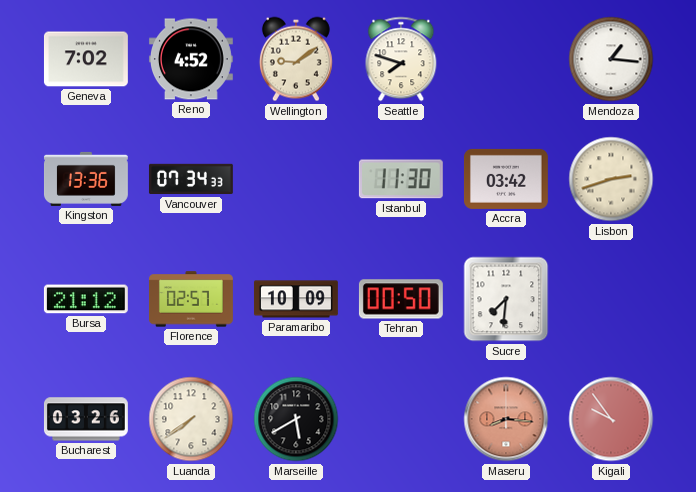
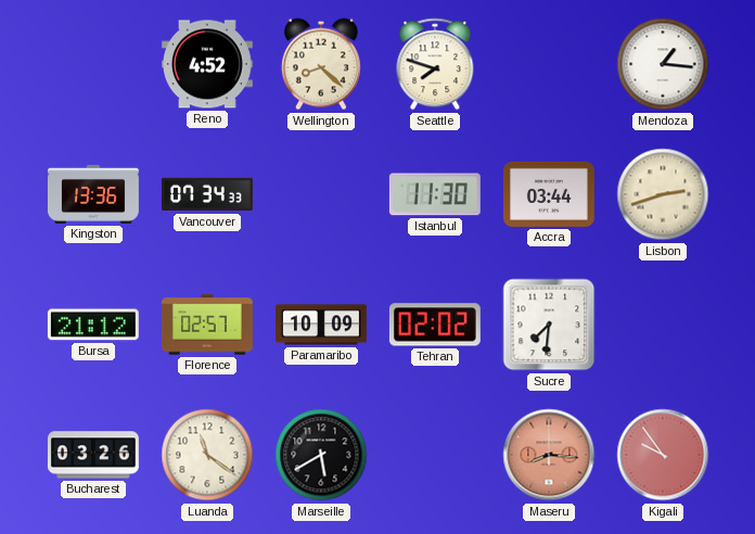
Geneva: 7:02 -> none
Wellington: 9:09 -> 8:22
Accra: 03:42 -> 03:44
Tehran: 00:50 -> 02:02
Luanda: 7:39 -> 11:21
